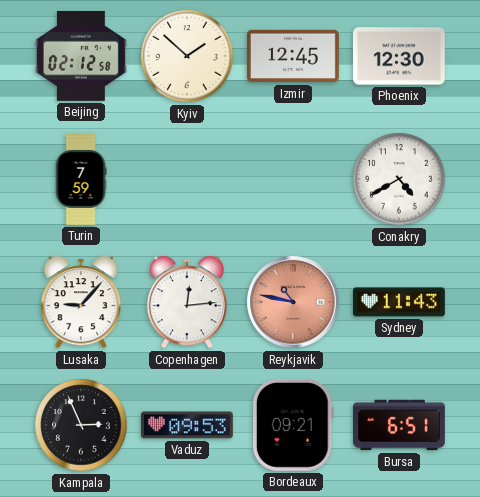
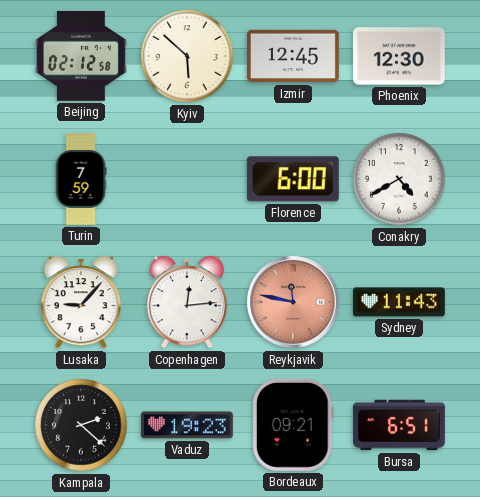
Kyiv: 1:52 -> 5:52
Florence: none -> 6:00
Reykjavik: 10:47 -> 11:47
Kampala: 2:56 -> 2:22
Vaduz: 09:53 -> 19:23
